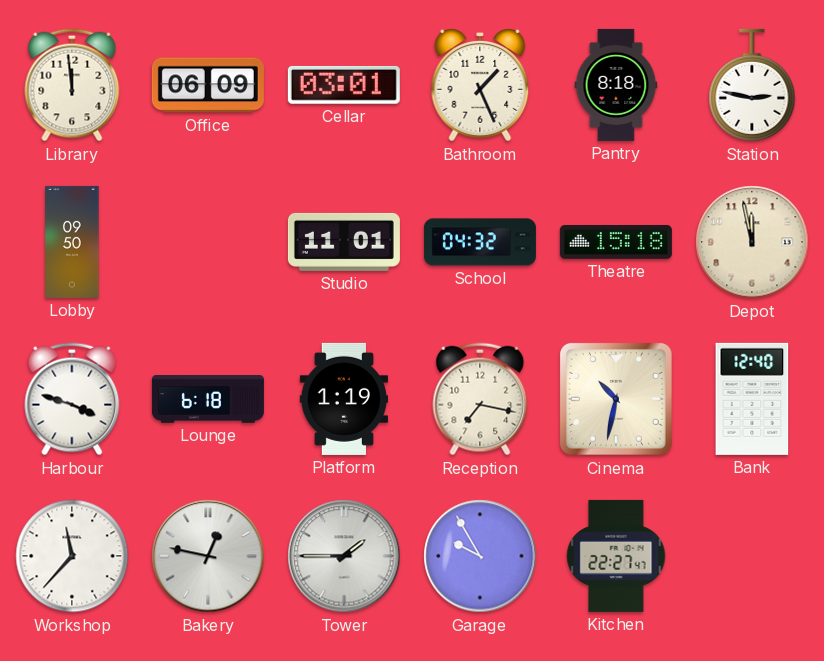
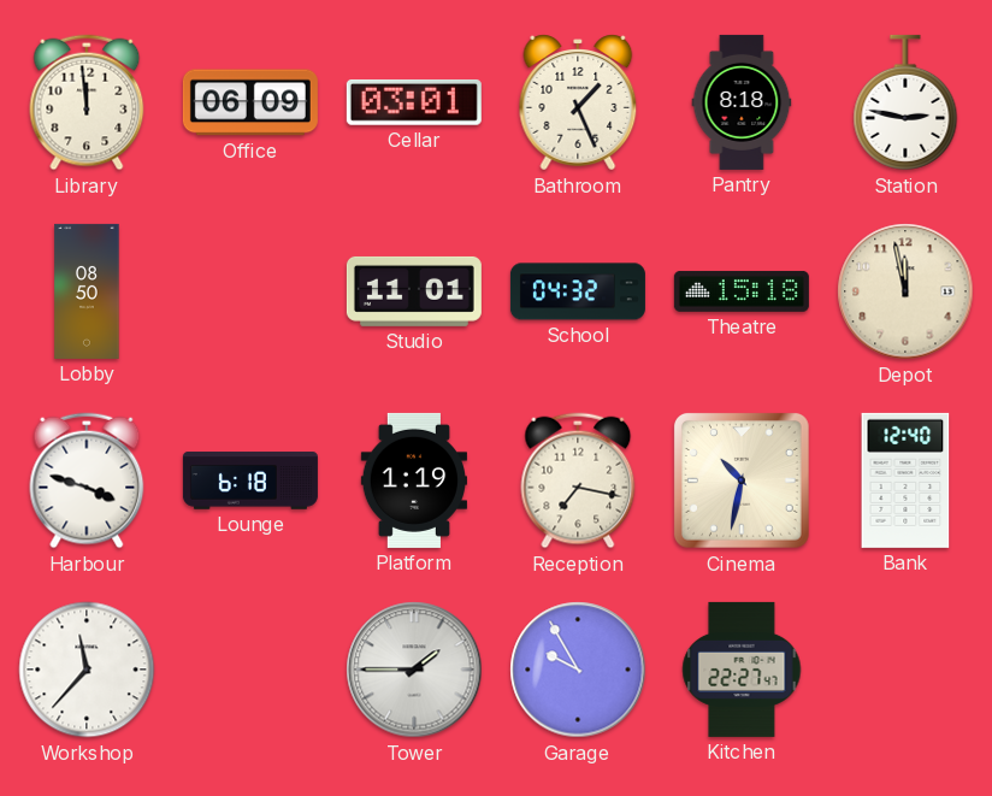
Lobby: 09:50 -> 08:50
Bakery: 12:47 -> none
